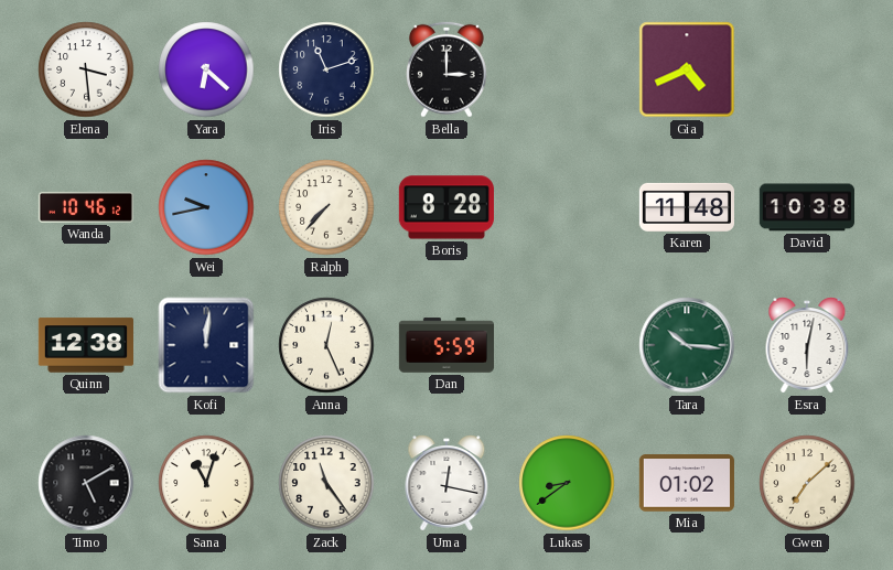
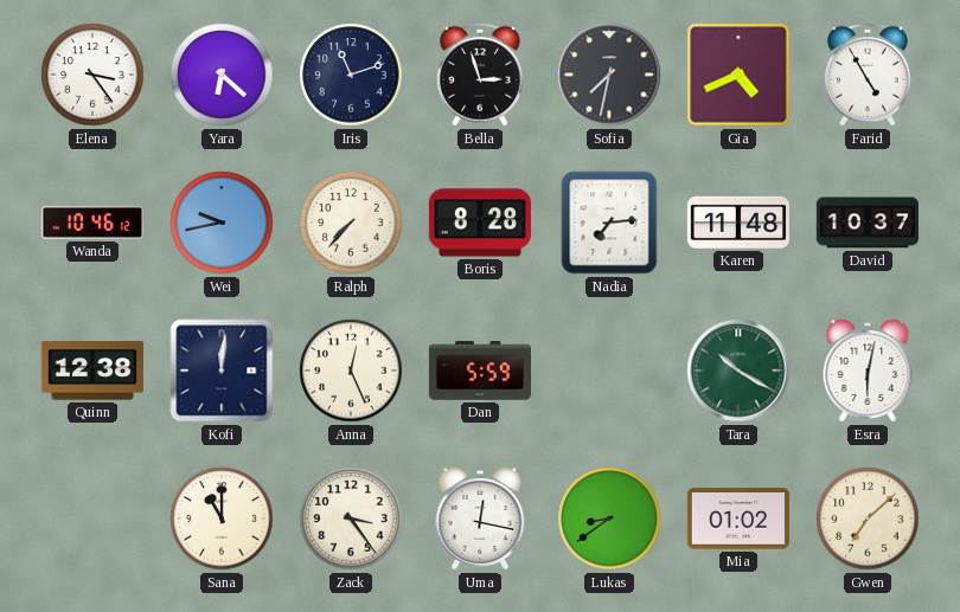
Elena: 3:29 -> 3:24
Bella: 3:00 -> 2:57
Sofia: none -> 7:32
Farid: none -> 4:55
Nadia: none -> 7:14
David: 10:38 -> 10:37
Tara: 10:16 -> 10:20
Timo: 5:10 -> none
Sana: 11:03 -> 11:00
Zack: 11:24 -> 3:24
